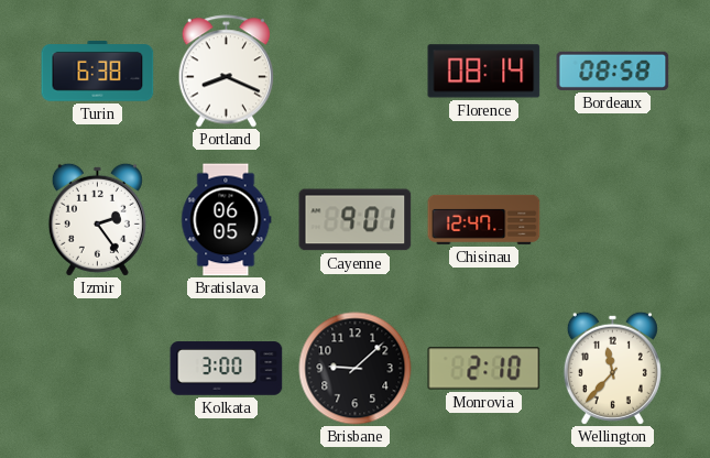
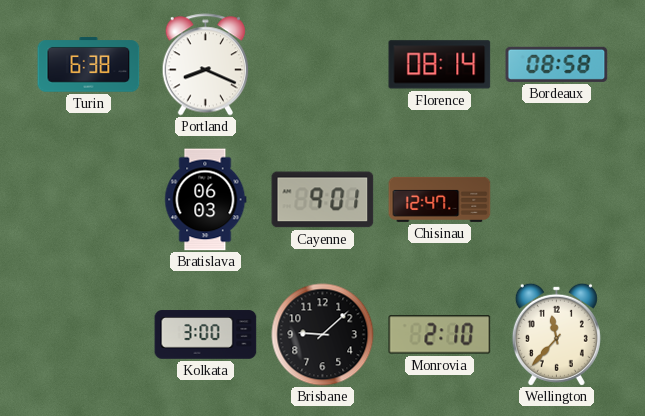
Izmir: 2:24 -> none
Bratislava: 06:05 -> 06:03
